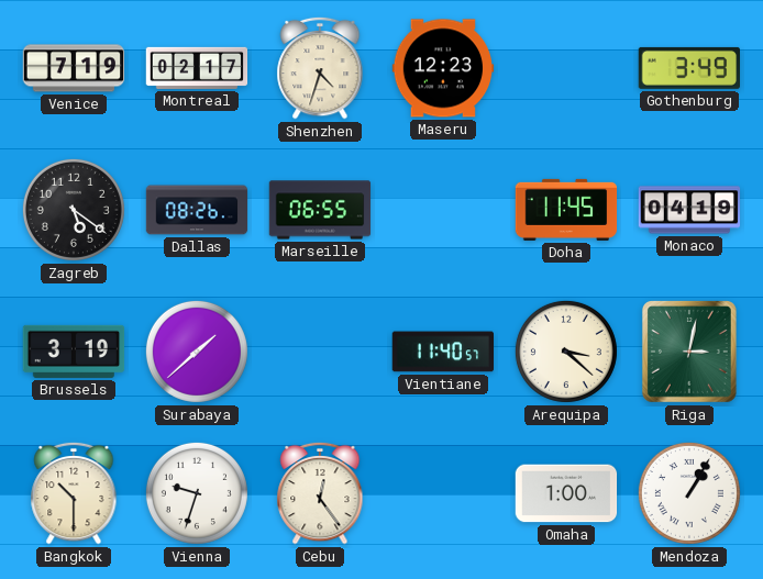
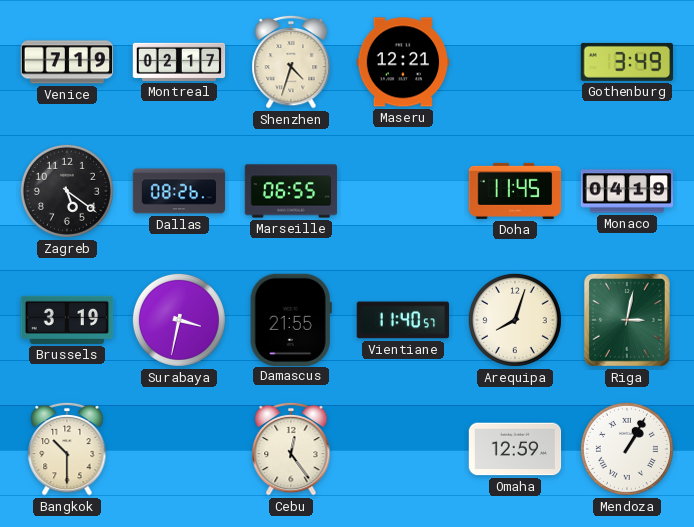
Maseru: 12:23 -> 12:21
Surabaya: 1:38 -> 3:32
Damascus: none -> 21:55
Arequipa: 3:22 -> 8:03
Vienna: 9:33 -> none
Omaha: 1:00 -> 12:59
